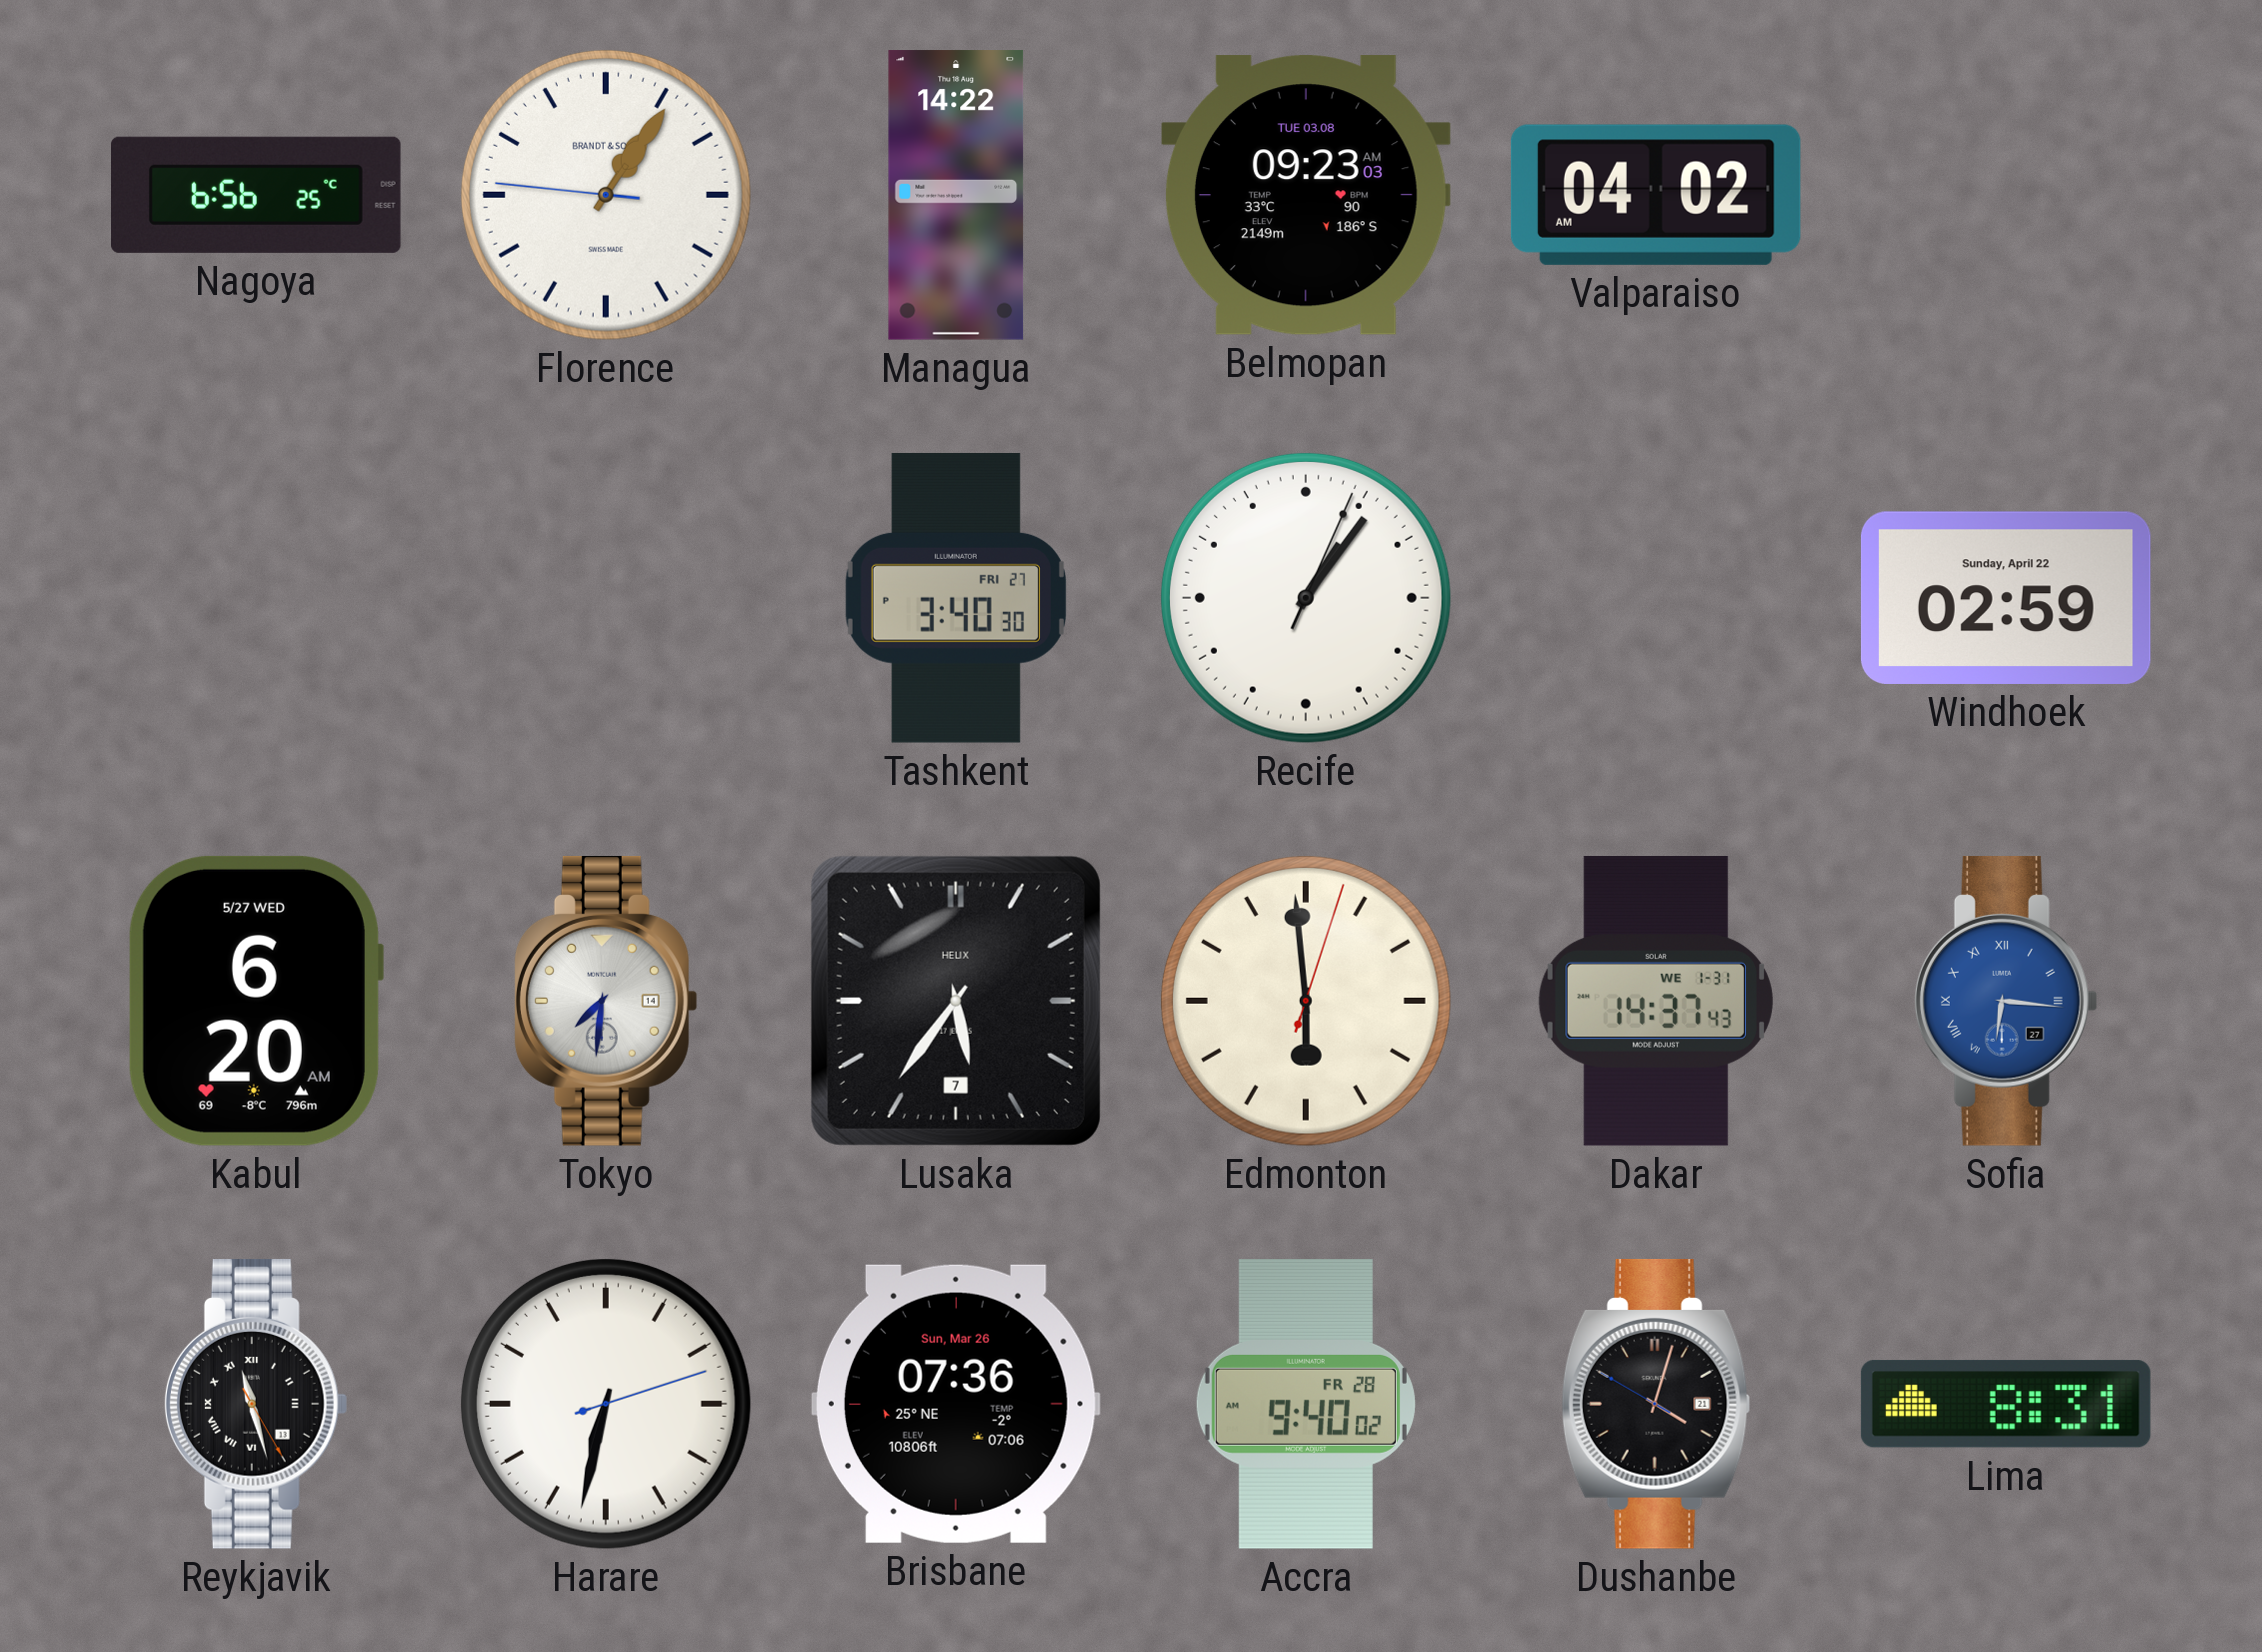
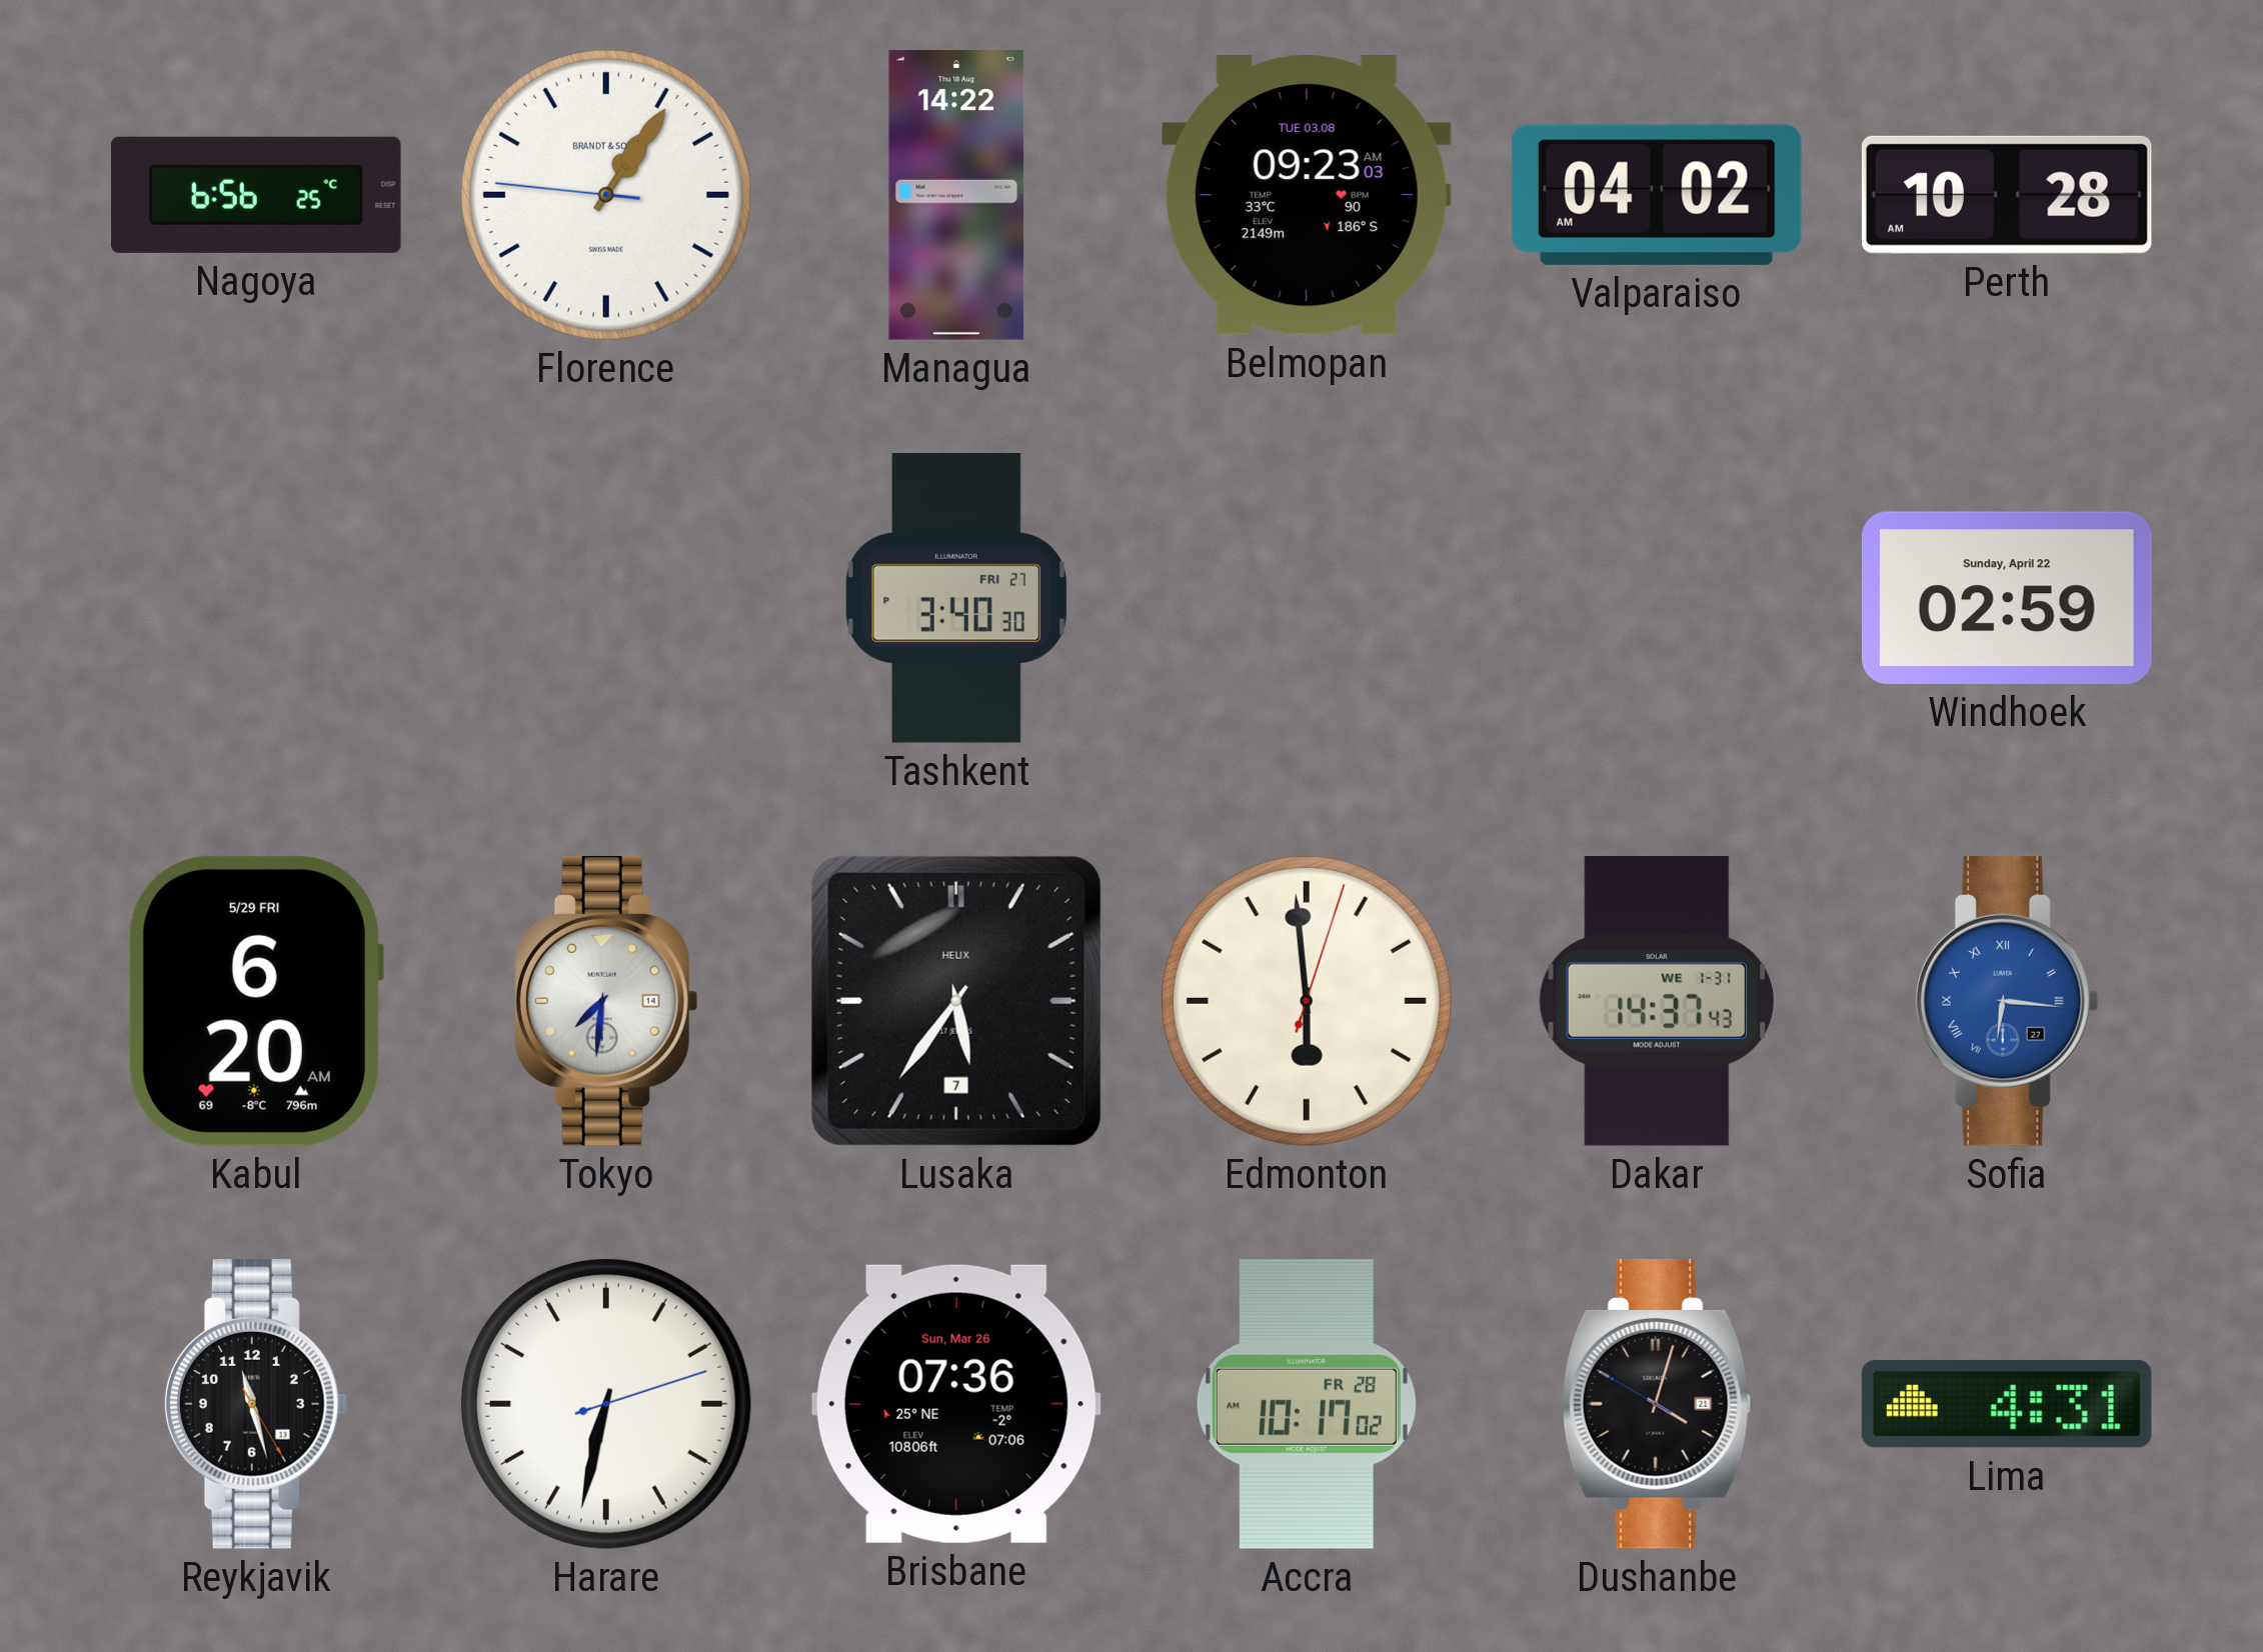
Perth: none -> 10:28
Recife: 1:06 -> none
Kabul date: 5/27 WED -> 5/29 FRI
Reykjavik numerals: Roman -> Arabic
Accra: 9:40 -> 10:17
Lima: 8:31 -> 4:31
